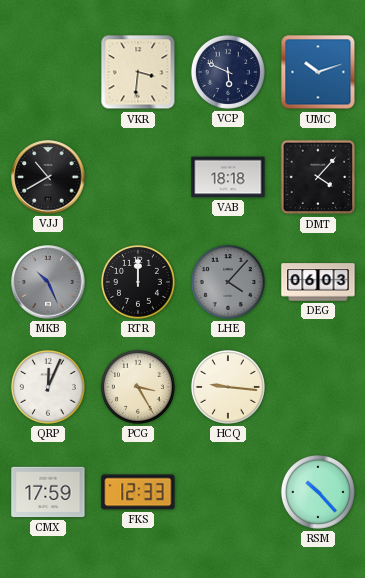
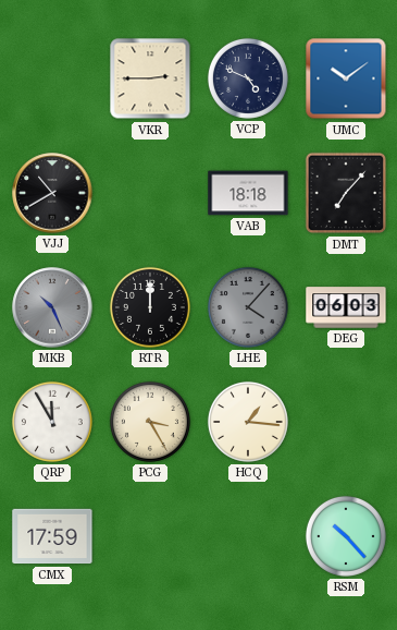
VKR: 3:31 -> 2:45
VCP: 5:49 -> 4:49
UMC: 10:12 -> 10:09
DMT: 4:07 -> 7:07
QRP: 12:04 -> 11:55
HCQ: 9:16 -> 1:16
FKS: 12:33 -> none
